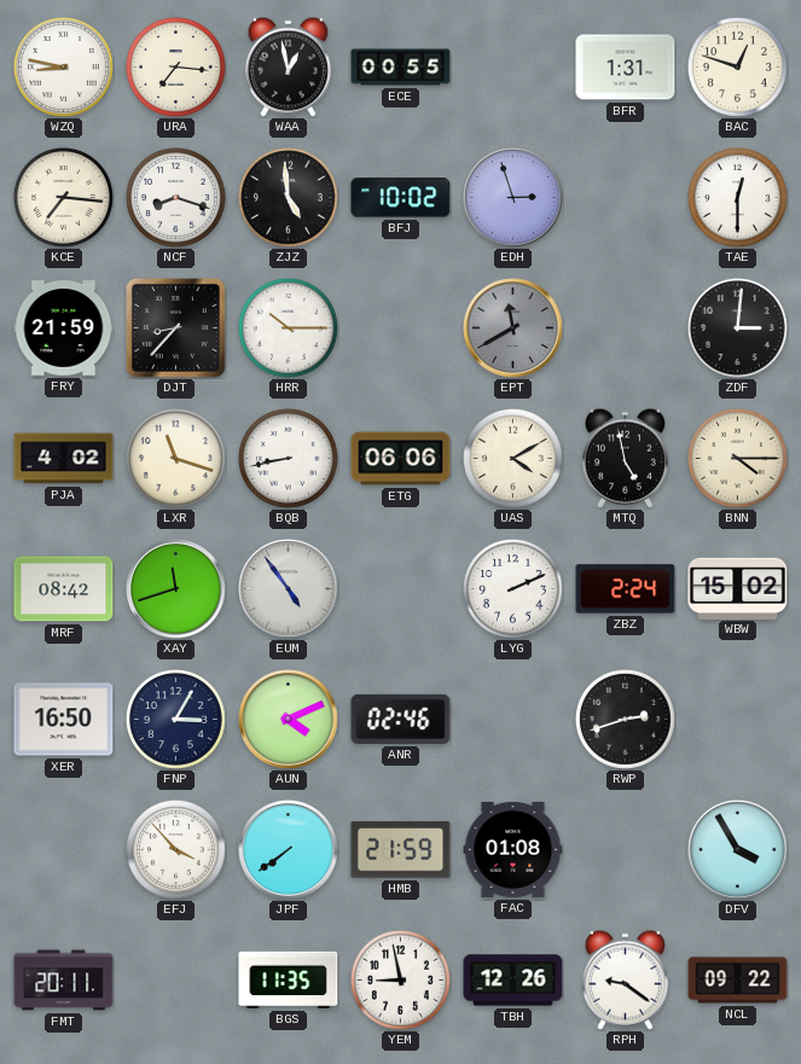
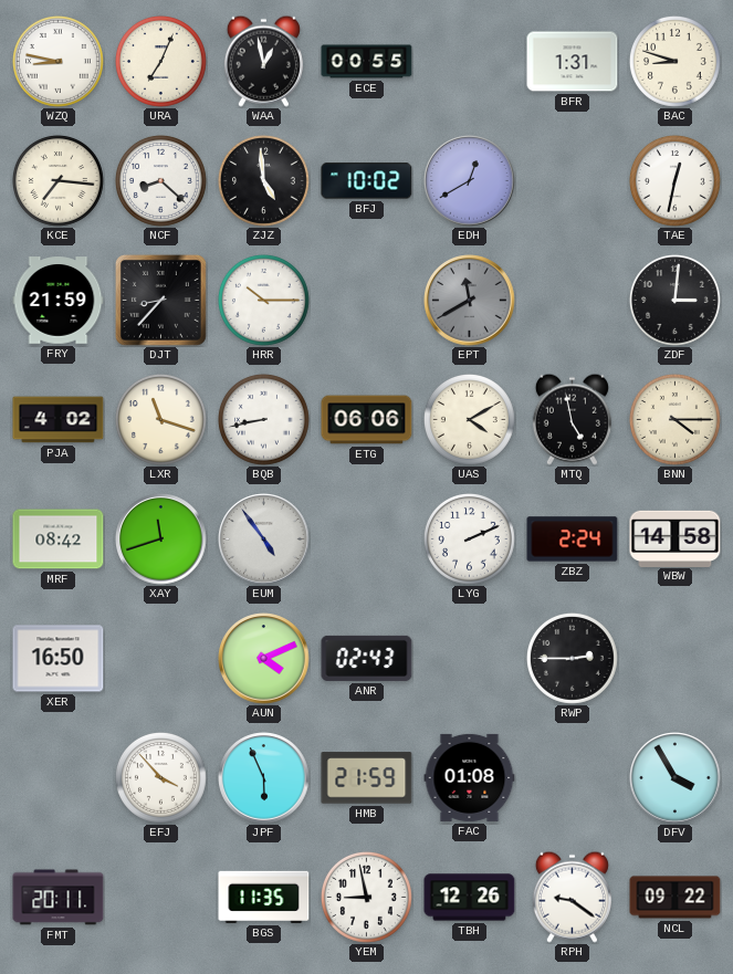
URA: 7:16 -> 7:04
BAC: 12:48 -> 8:48
NCF: 8:18 -> 8:22
EDH: 2:57 -> 12:40
TAE: 12:30 -> 12:32
WBW: 15:02 -> 14:58
FNP: 3:05 -> none
ANR: 02:46 -> 02:43
RWP: 2:42 -> 2:45
JPF: 7:39 -> 5:56
